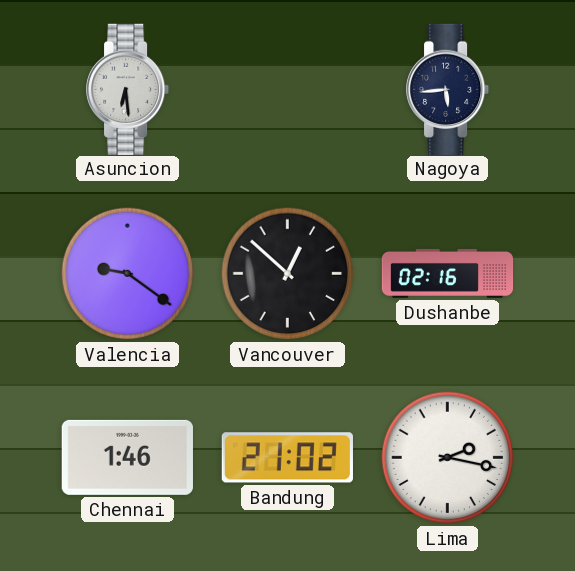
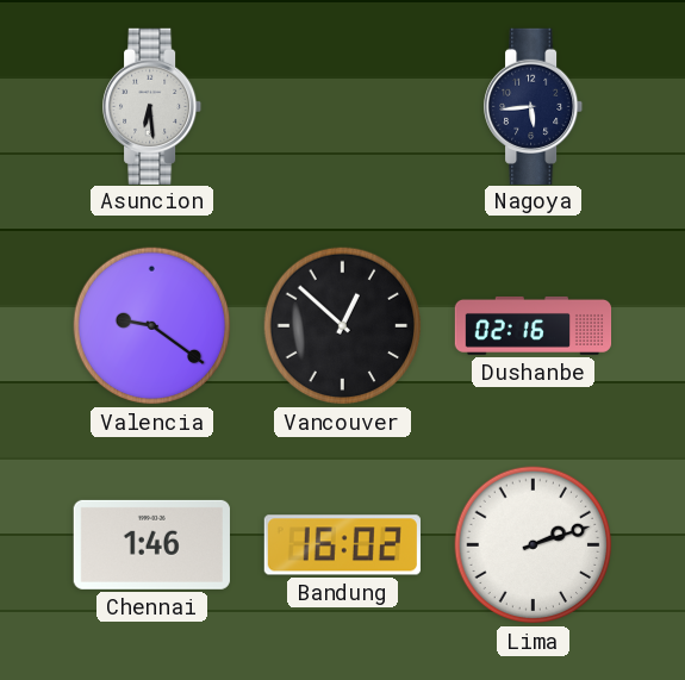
Bandung: 21:02 -> 16:02
Lima: 2:17 -> 2:12
